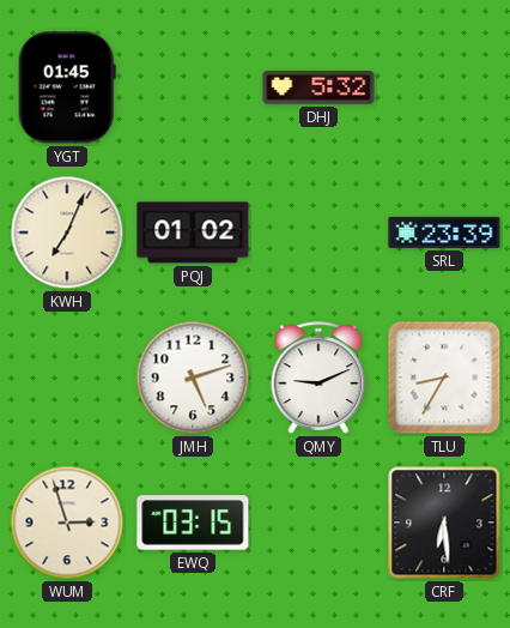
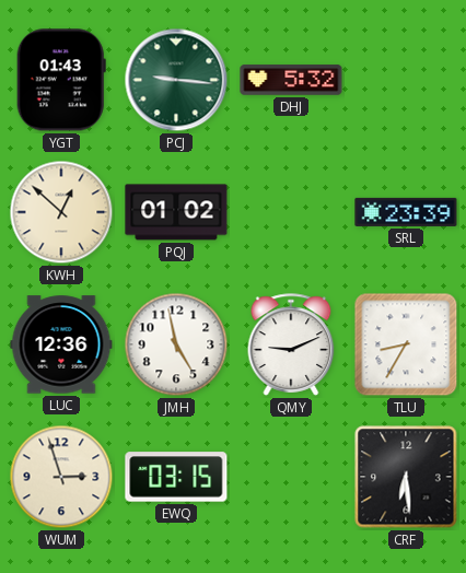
YGT: 01:45 -> 01:43
PCJ: none -> 9:16
KWH: 7:04 -> 12:52
LUC: none -> 12:36
JMH: 5:12 -> 4:58
